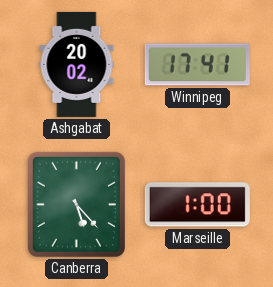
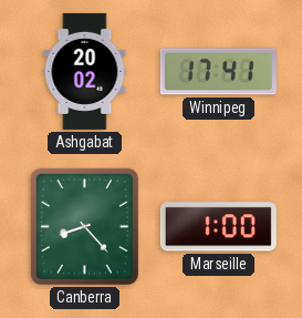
Canberra: 5:23 -> 8:23
